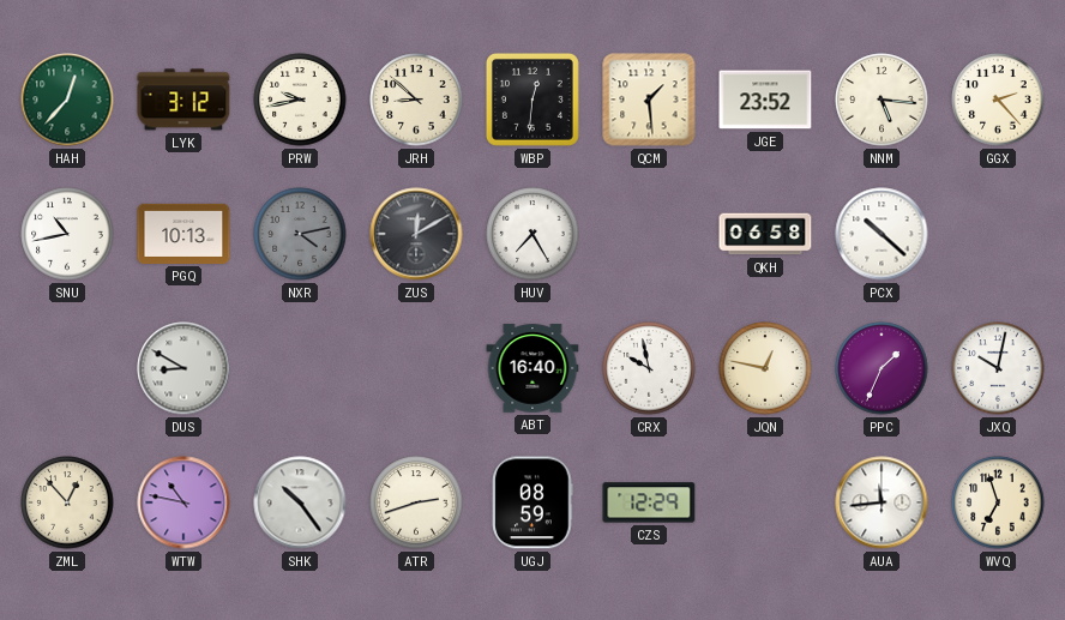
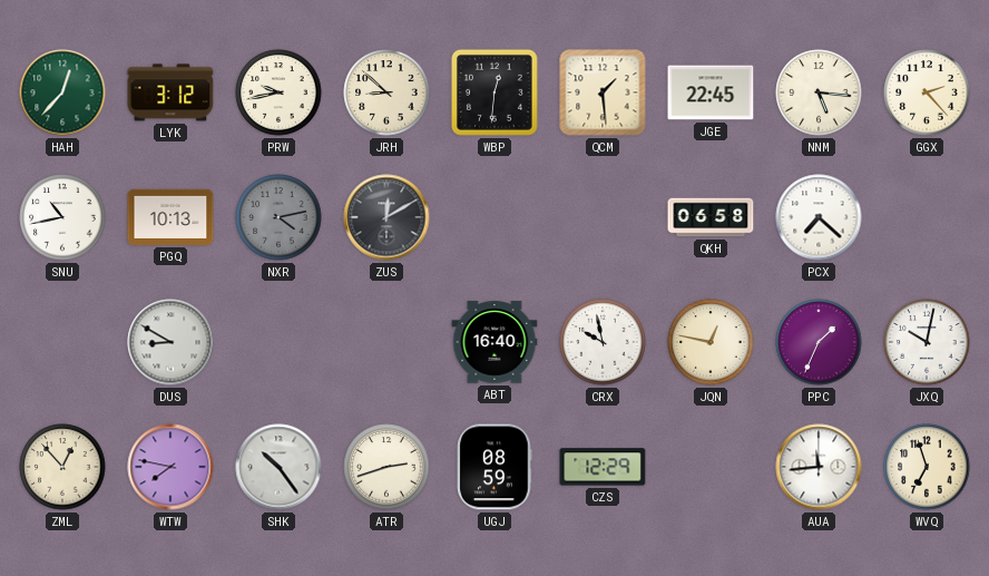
JGE: 23:52 -> 22:45
HUV: 7:25 -> none
PCX: 10:22 -> 7:22
WTW: 10:47 -> 7:47
